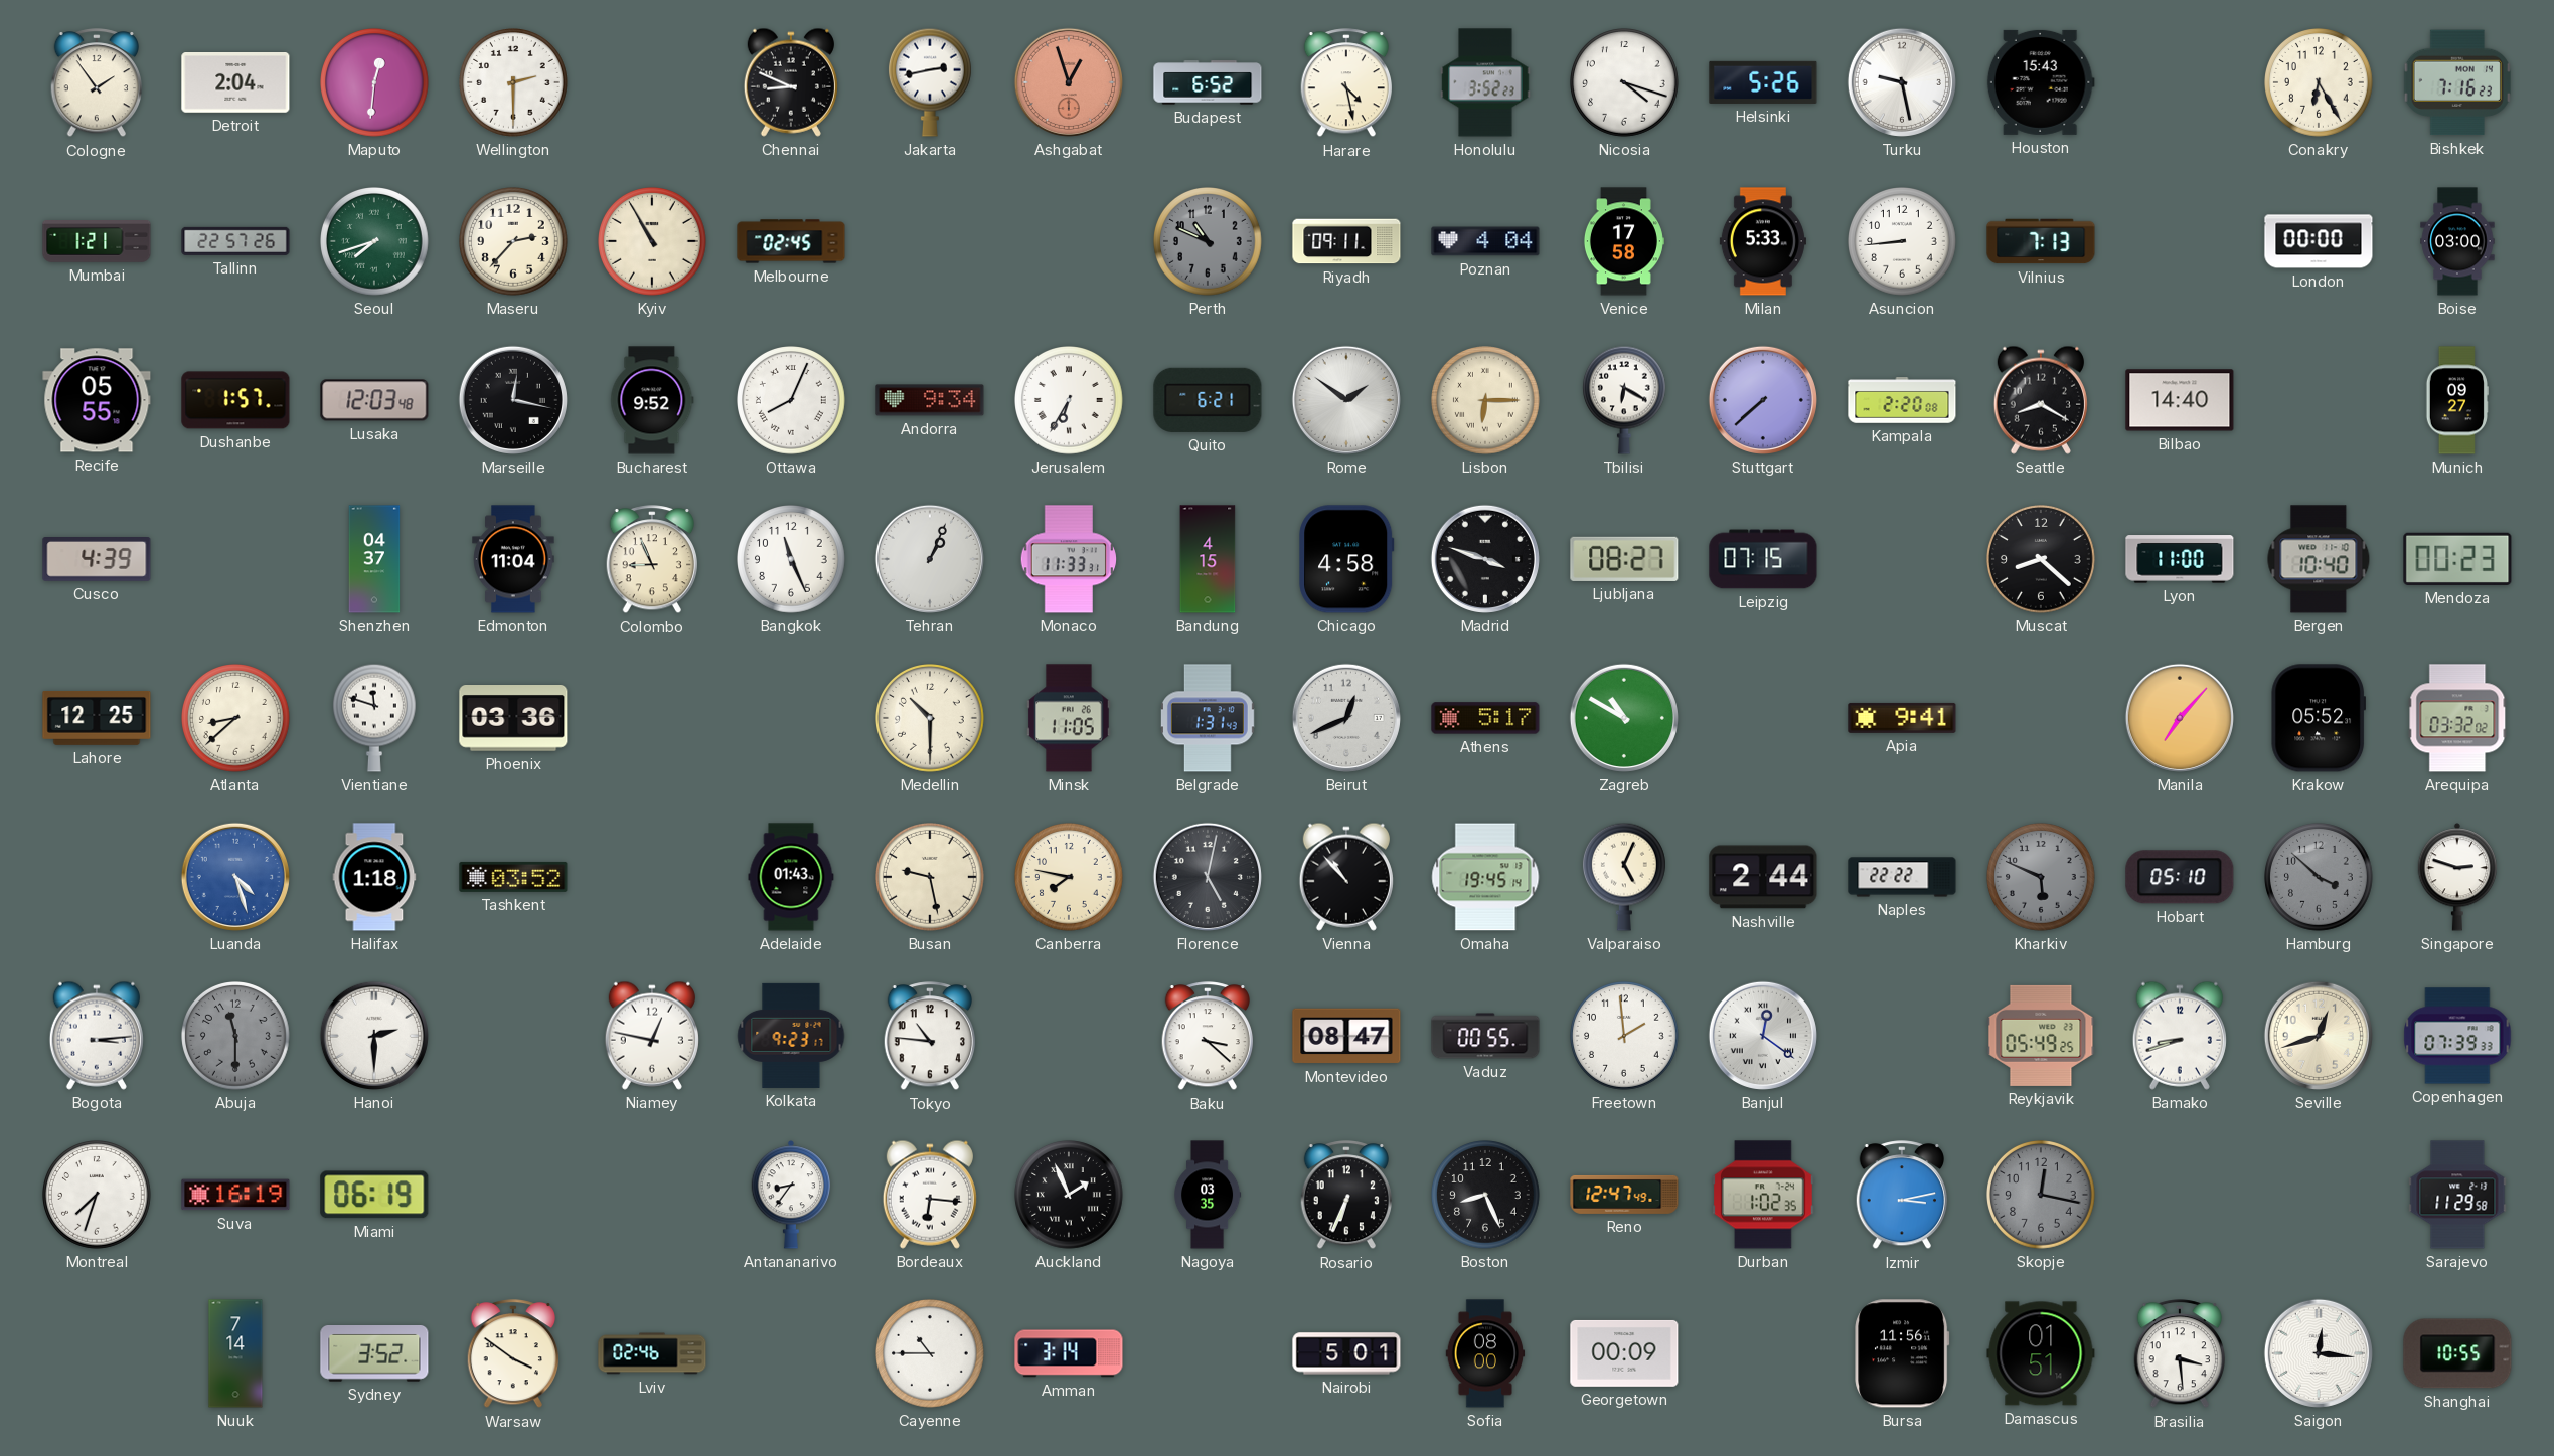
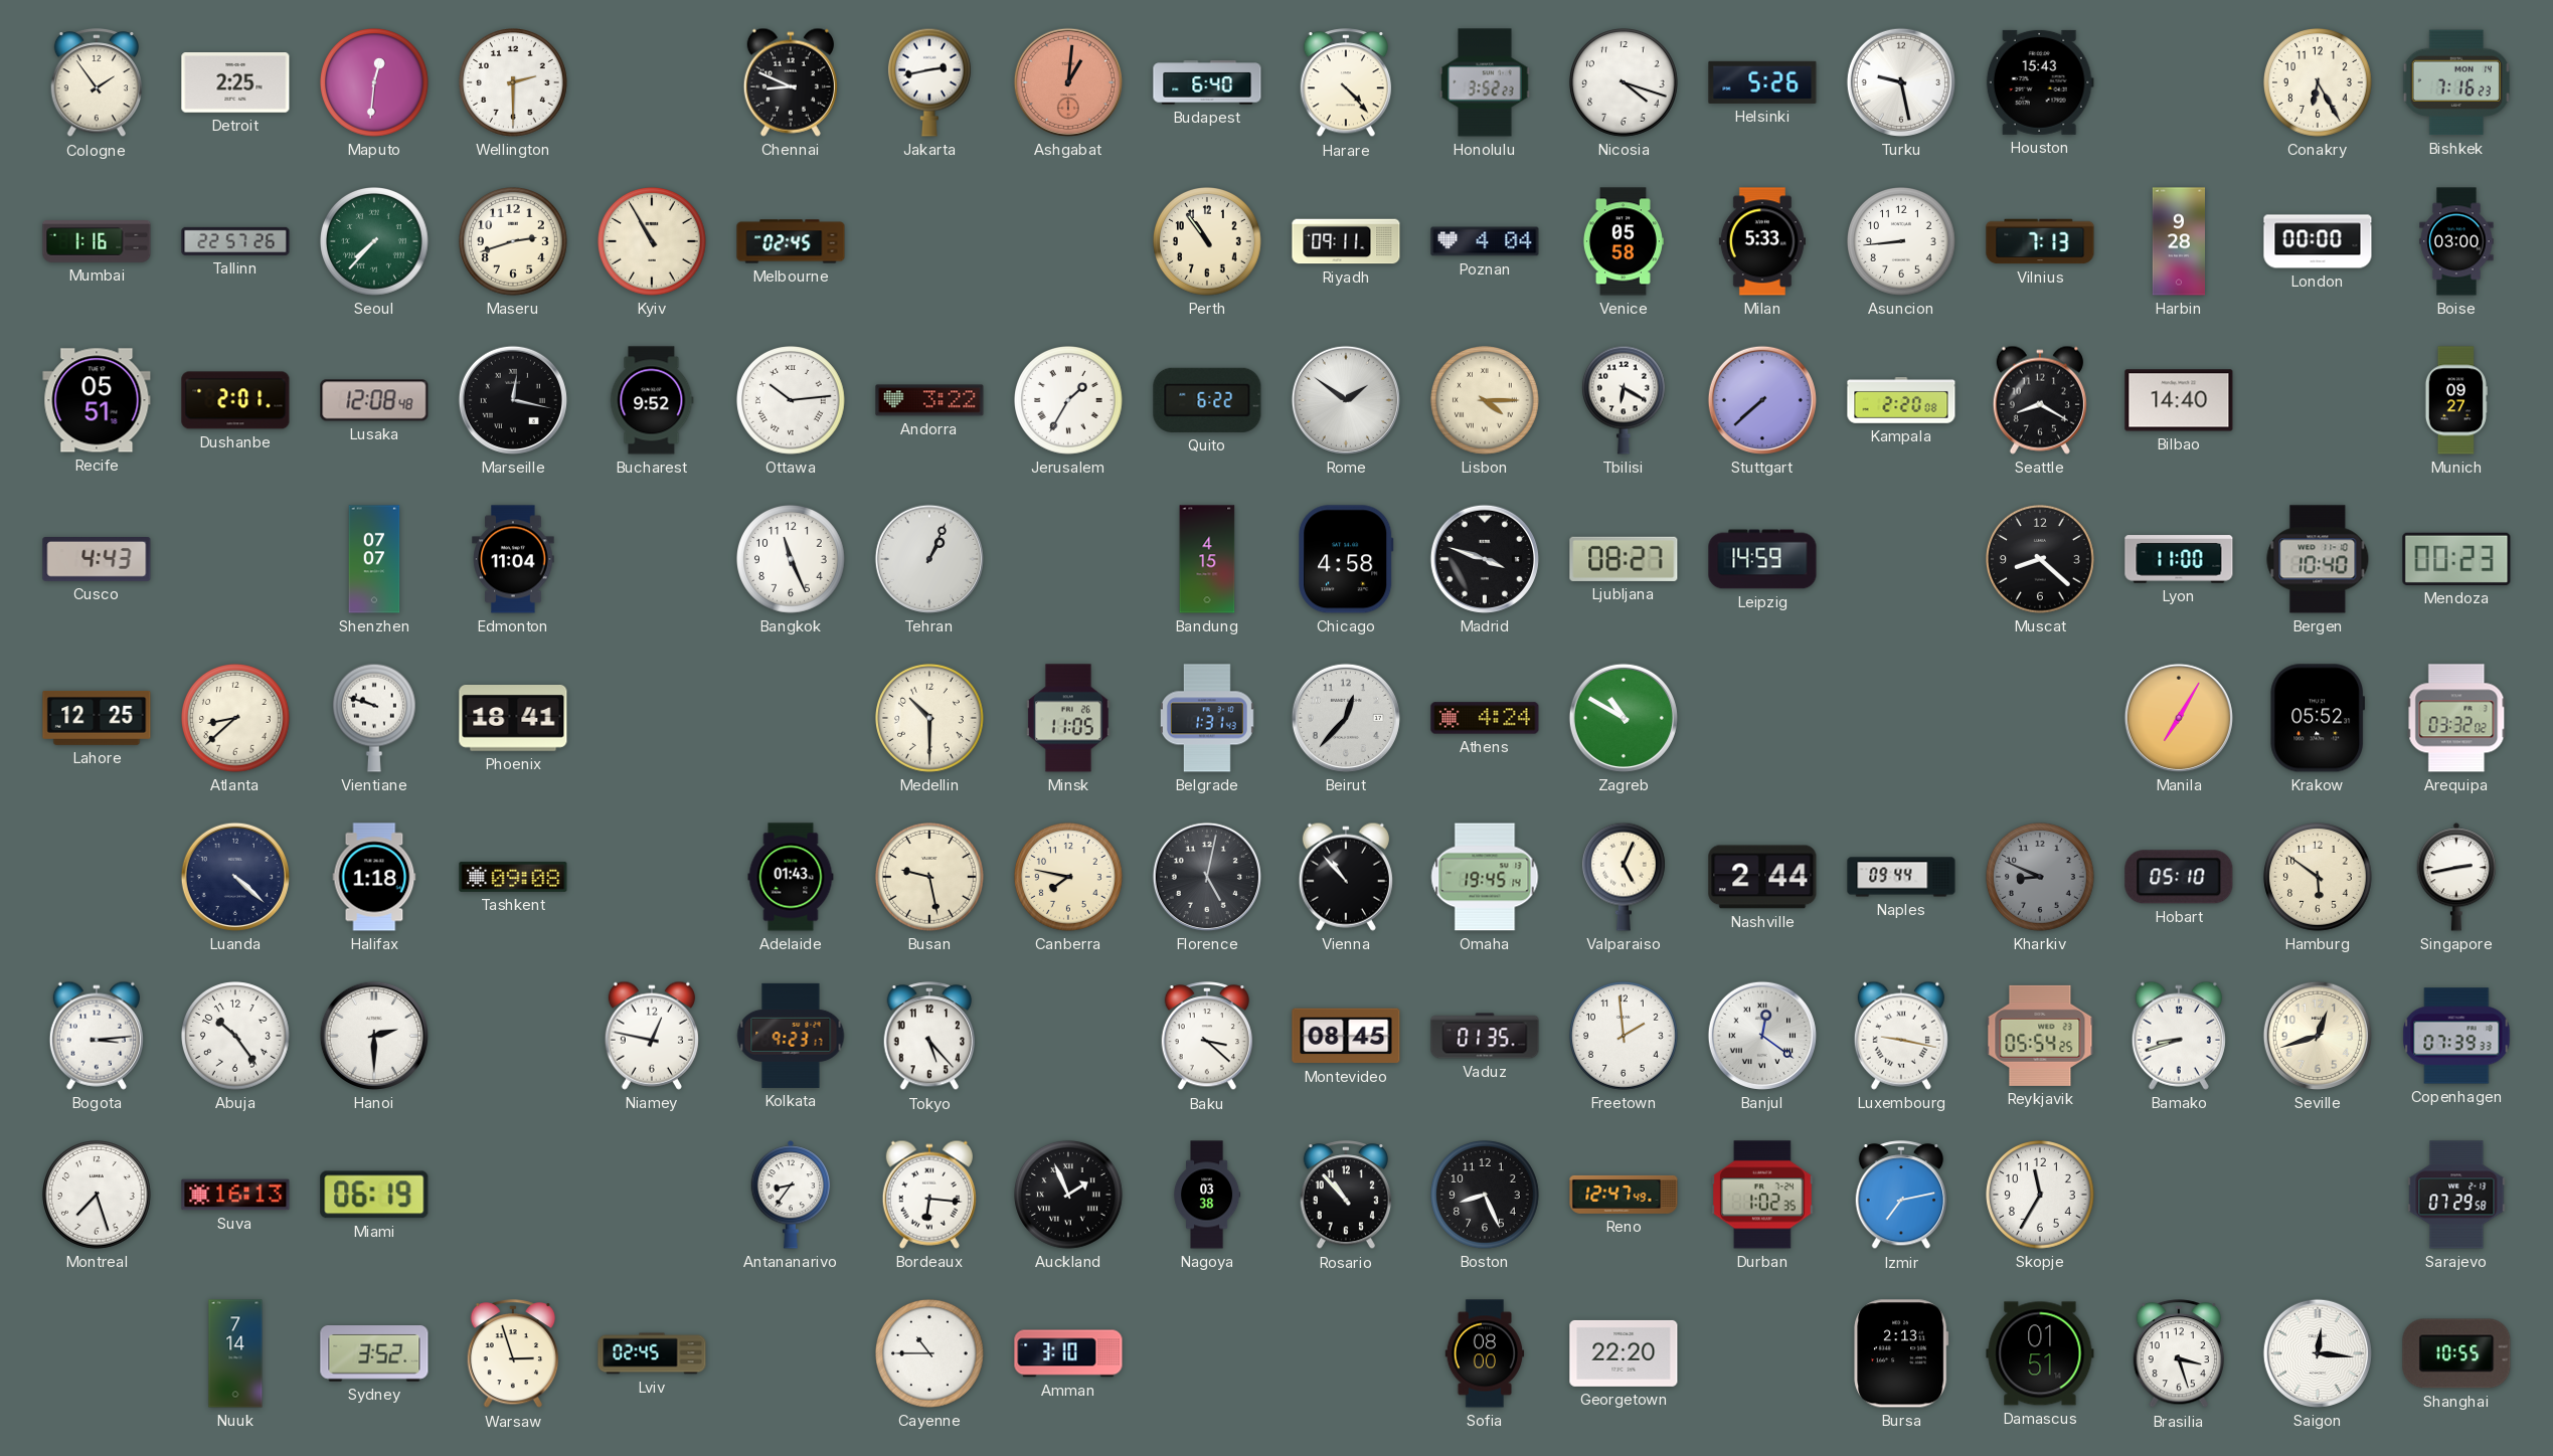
Detroit: 2:04 -> 2:25
Ashgabat: 12:57 -> 1:01
Budapest: 6:52 -> 6:40
Harare: 4:28 -> 4:23
Mumbai: 1:21 -> 1:16
Seoul: 7:42 -> 7:37
Maseru: 2:37 -> 2:42
Perth: 10:49 -> 10:54
Perth dial: grey -> cream
Venice: 17:58 -> 05:58
Harbin: none -> 9:28
Recife: 05:55 -> 05:51
Dushanbe: 1:57 -> 2:01
Lusaka: 12:03 -> 12:08
Ottawa: 8:04 -> 10:14
Andorra: 9:34 -> 3:22
Jerusalem: 6:35 -> 1:35
Quito: 6:21 -> 6:22
Lisbon: 6:15 -> 4:15
Cusco: 4:39 -> 4:43
Shenzhen: 04:37 -> 07:07
Colombo: 8:56 -> none
Monaco: 11:33 -> none
Leipzig: 07:15 -> 14:59
Vientiane: 11:48 -> 9:48
Phoenix: 03:36 -> 18:41
Beirut: 12:41 -> 12:37
Athens: 5:17 -> 4:24
Apia: 9:41 -> none
Manila: 7:07 -> 7:05
Luanda: 4:27 -> 4:22
Luanda dial: blue -> navy
Tashkent: 03:52 -> 09:08
Naples: 22:22 -> 09:44
Kharkiv: 5:49 -> 8:49
Hamburg: 3:52 -> 5:51
Hamburg dial: grey -> cream
Singapore: 2:48 -> 2:43
Abuja: 11:30 -> 10:24
Abuja dial: grey -> white
Tokyo: 10:46 -> 5:23
Montevideo: 08:47 -> 08:45
Vaduz: 00:55 -> 01:35
Luxembourg: none -> 9:17
Reykjavik: 05:49 -> 05:54
Montreal: 7:33 -> 7:27
Suva: 16:19 -> 16:13
Nagoya: 03:35 -> 03:38
Rosario: 6:34 -> 10:53
Izmir: 3:13 -> 7:13
Skopje: 12:17 -> 11:35
Skopje dial: grey -> white
Sarajevo: 11:29 -> 07:29
Warsaw: 3:51 -> 2:57
Lviv: 02:46 -> 02:45
Amman: 3:14 -> 3:10
Nairobi: 5:01 -> none
Georgetown: 00:09 -> 22:20
Bursa: 11:56 -> 2:13
Brasilia: 3:29 -> 3:27
